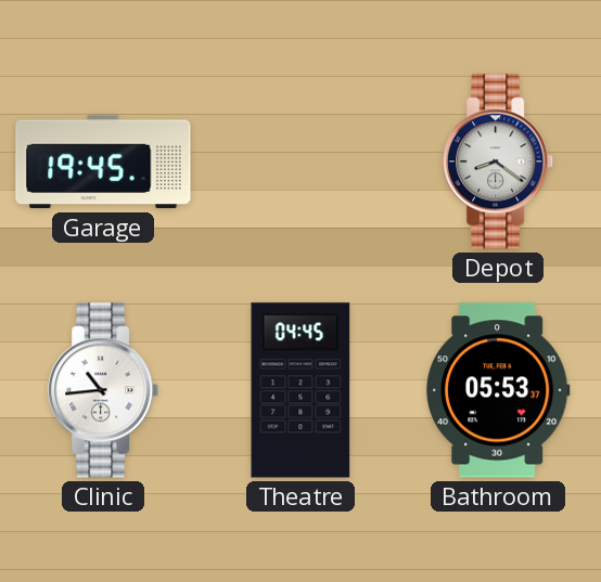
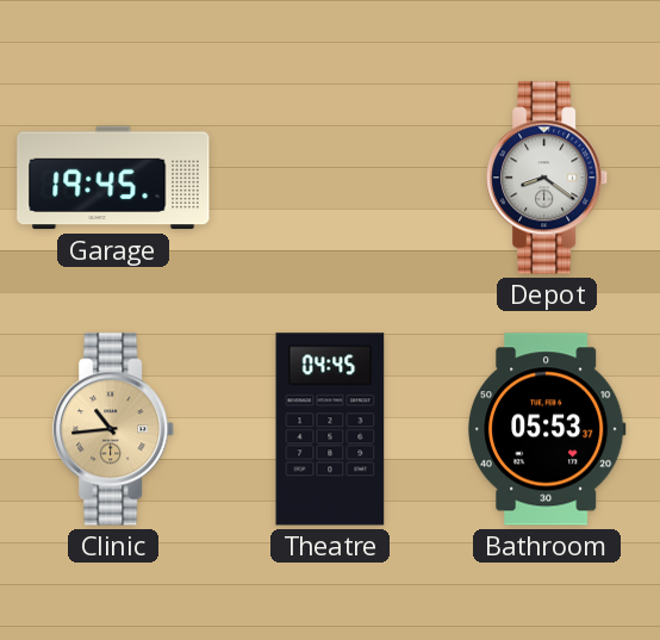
Clinic dial: white -> champagne
